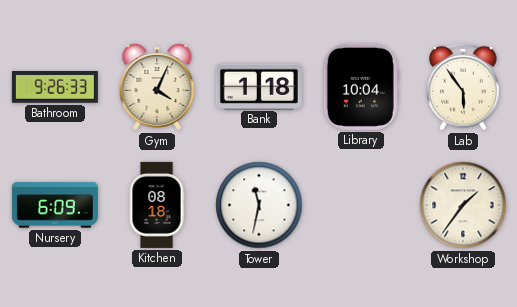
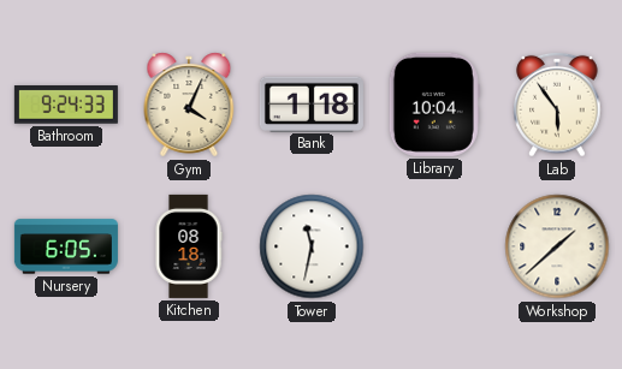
Bathroom: 9:26 -> 9:24
Nursery: 6:09 -> 6:05
Workshop: 1:36 -> 1:38
